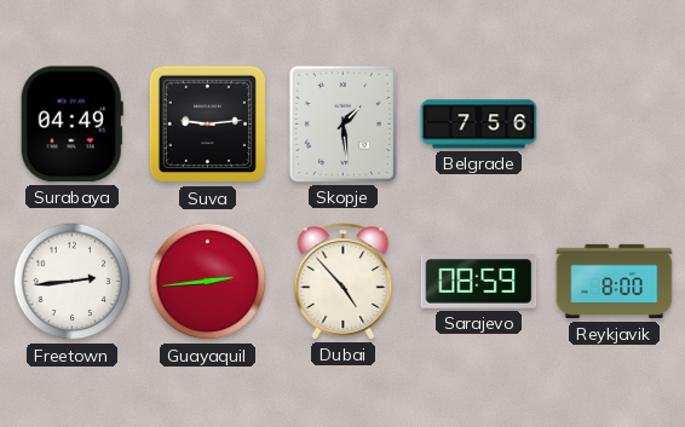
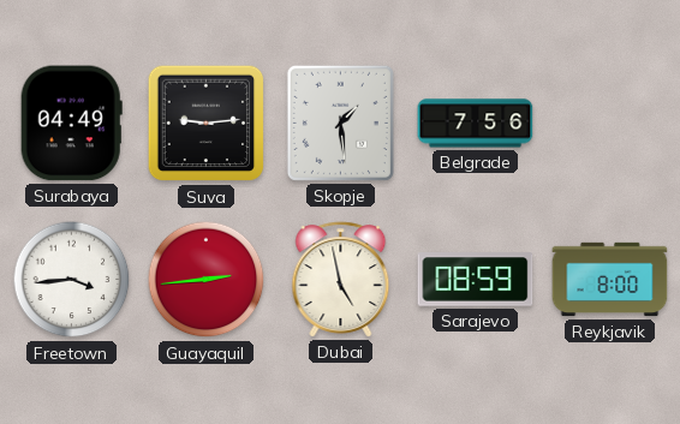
Freetown: 2:44 -> 3:44
Dubai: 4:53 -> 4:58
